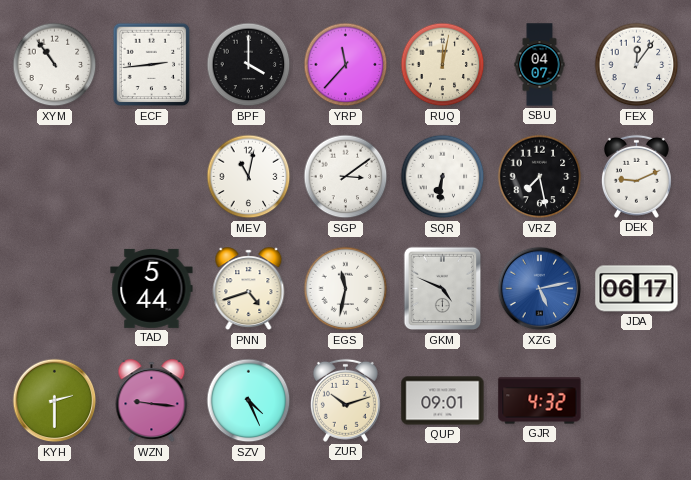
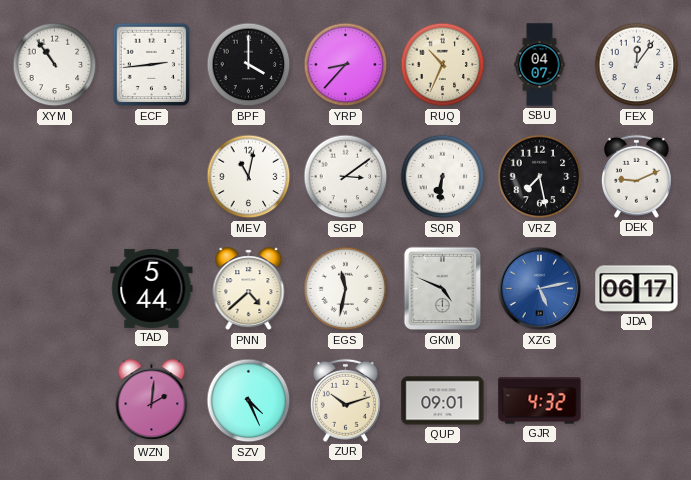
YRP: 11:37 -> 8:37
RUQ: 12:02 -> 10:34
PNN: 4:42 -> 4:38
KYH: 2:30 -> none
WZN: 9:16 -> 2:01
